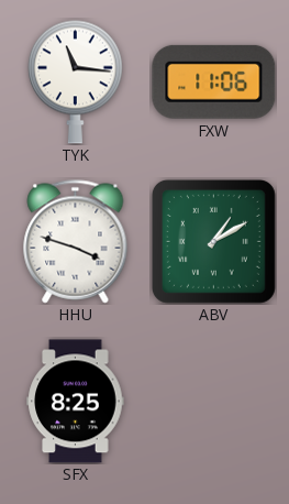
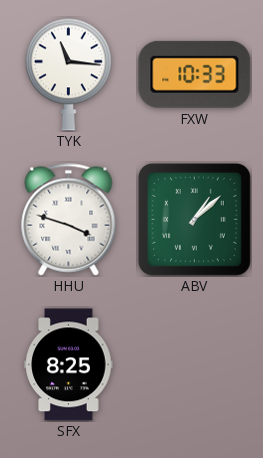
FXW: 11:06 -> 10:33
ABV: 1:10 -> 1:08
